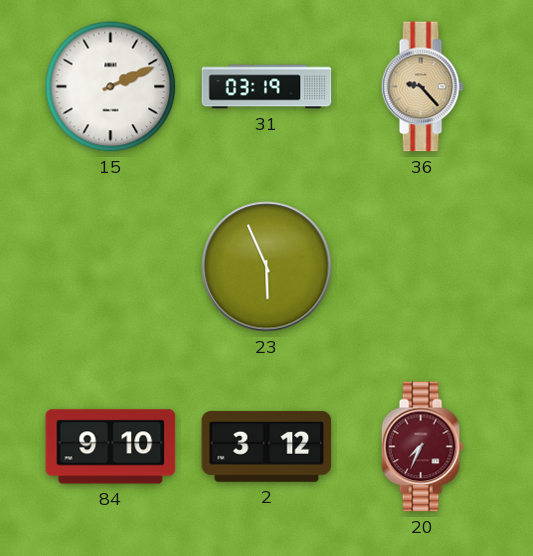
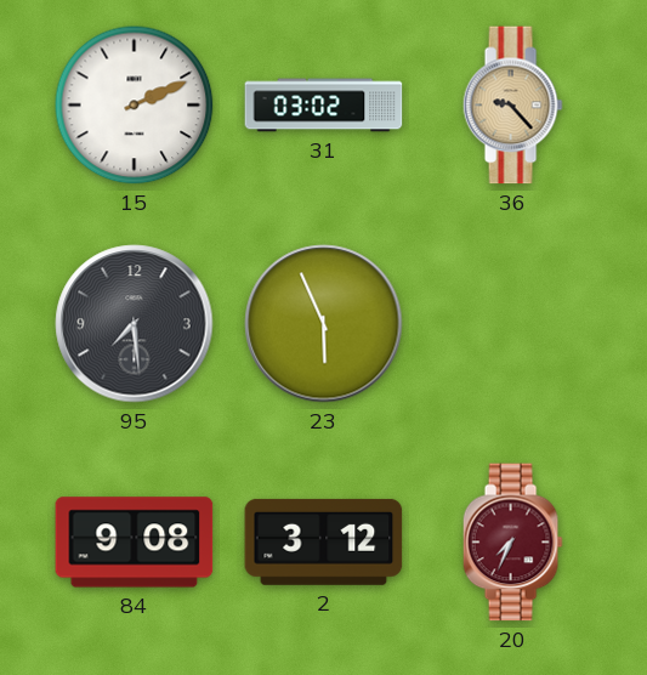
31: 03:19 -> 03:02
95: none -> 7:29
84: 9:10 -> 9:08
